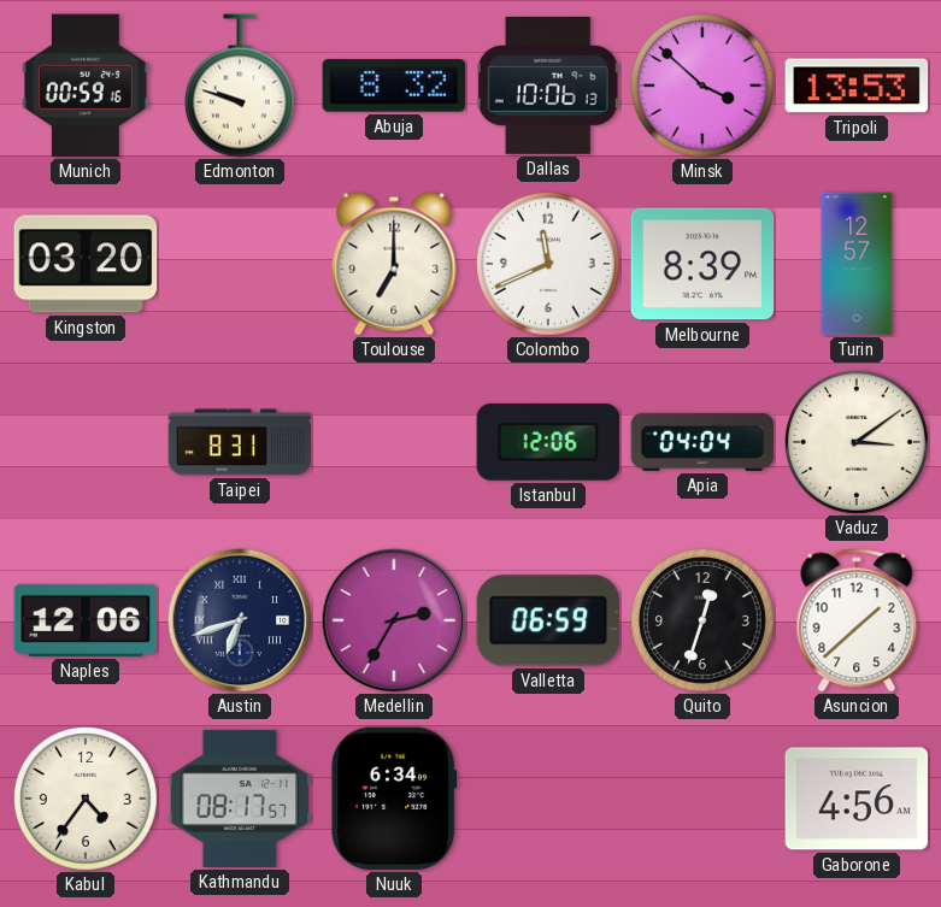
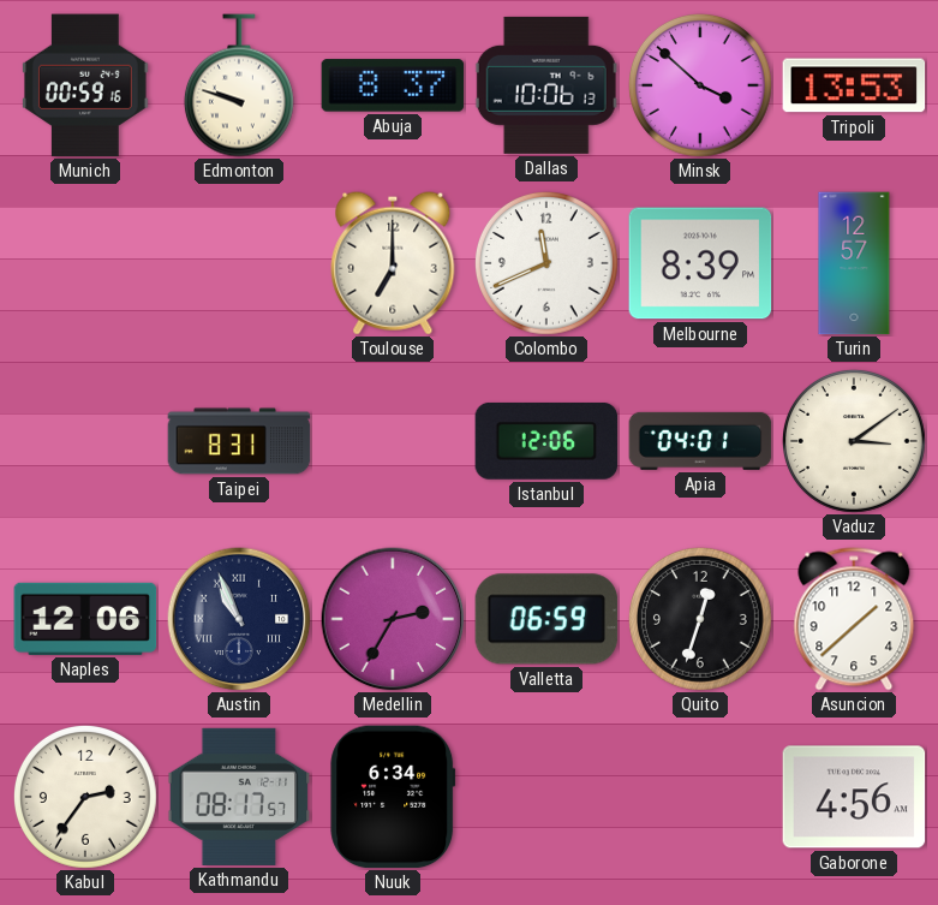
Abuja: 8:32 -> 8:37
Kingston: 03:20 -> none
Apia: 04:04 -> 04:01
Austin: 6:42 -> 10:56
Kabul: 4:36 -> 2:36
